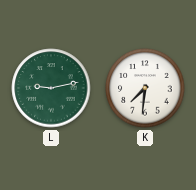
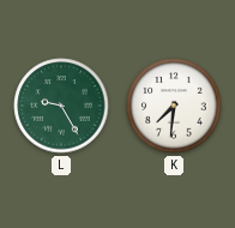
L: 9:13 -> 9:25
